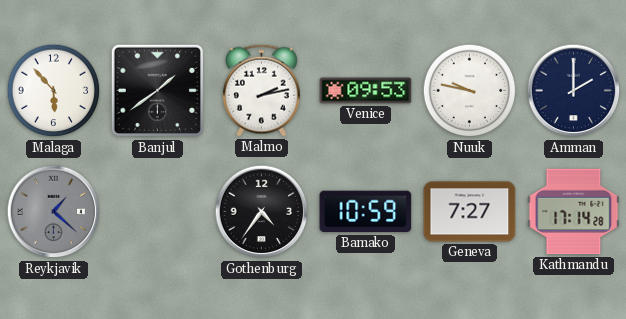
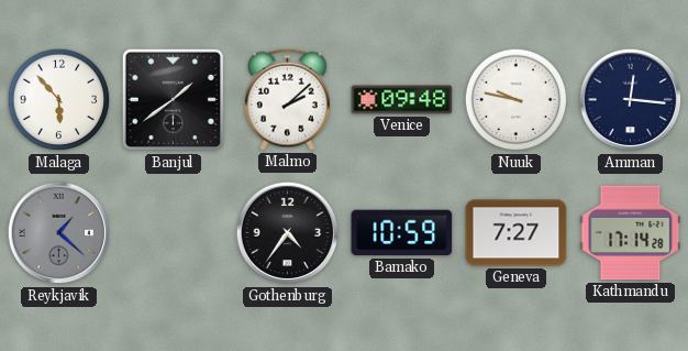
Malmo: 2:13 -> 2:08
Venice: 09:53 -> 09:48
Amman: 2:00 -> 12:16
